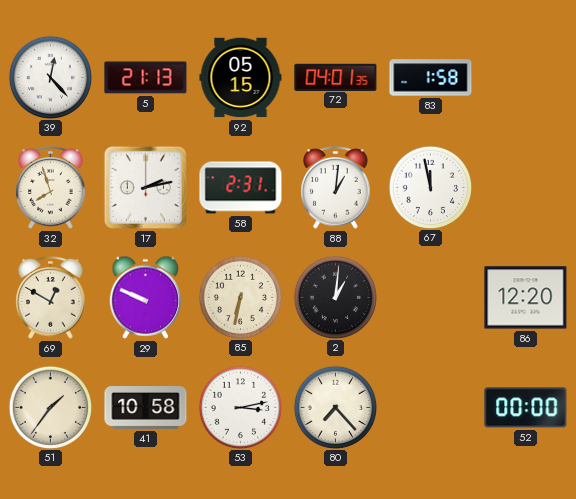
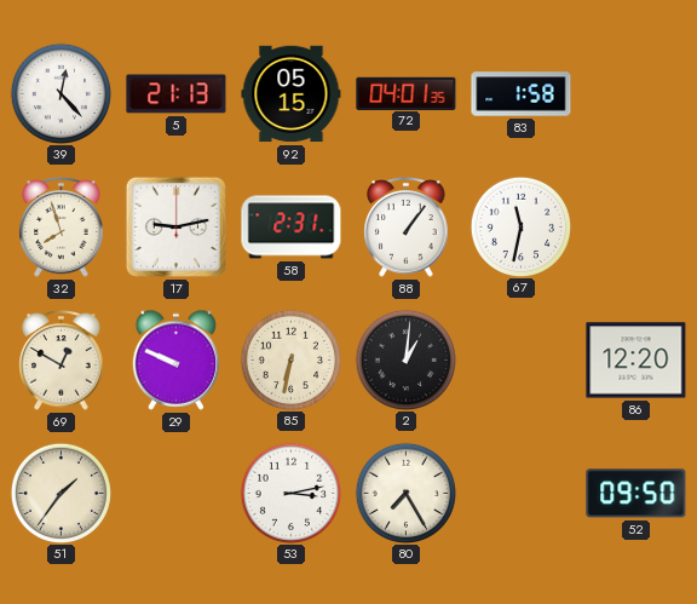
17: 2:13 -> 9:13
88: 1:01 -> 1:06
67: 11:58 -> 11:32
41: 10:58 -> none
80: 7:23 -> 7:25
52: 00:00 -> 09:50
